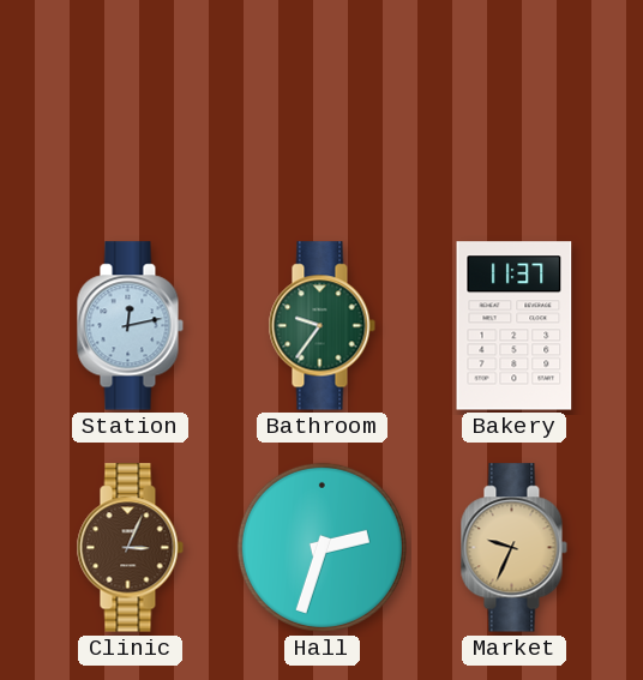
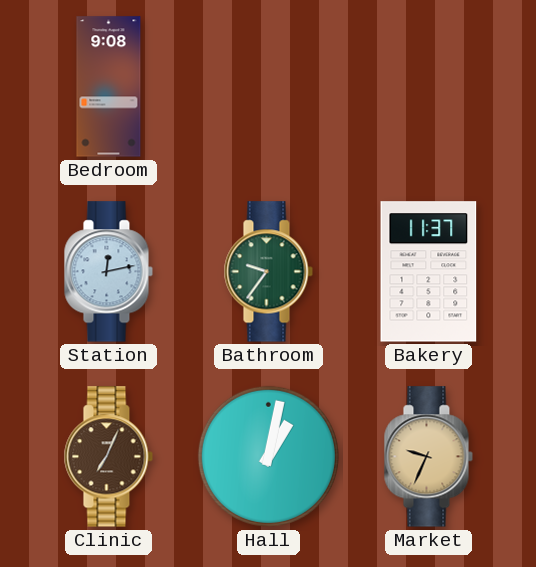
Bedroom: none -> 9:08
Clinic: 3:04 -> 7:04
Hall: 2:33 -> 1:02
